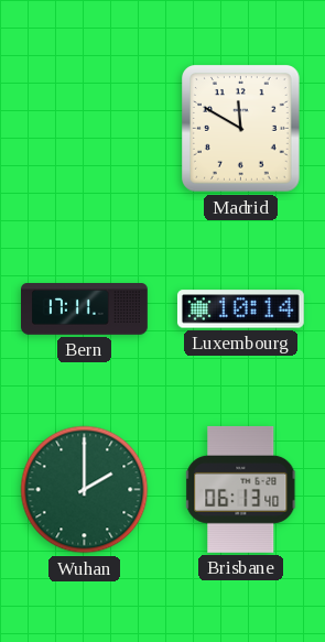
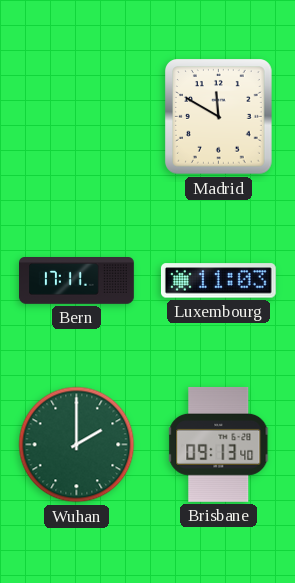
Luxembourg: 10:14 -> 11:03
Brisbane: 06:13 -> 09:13
